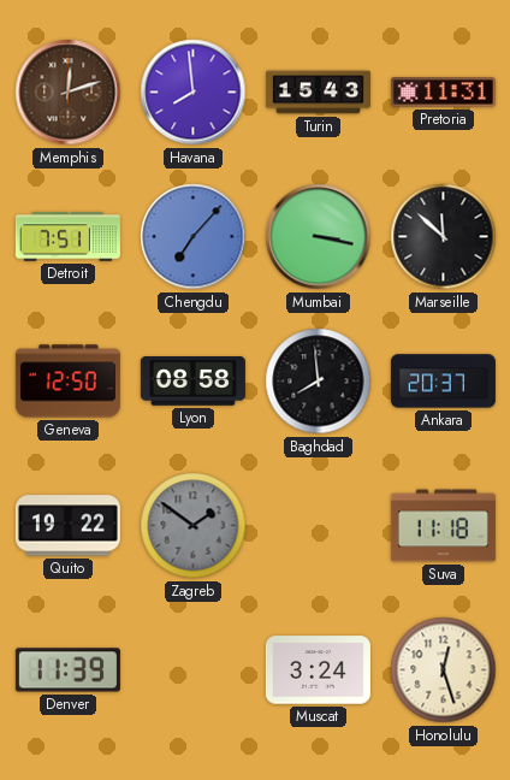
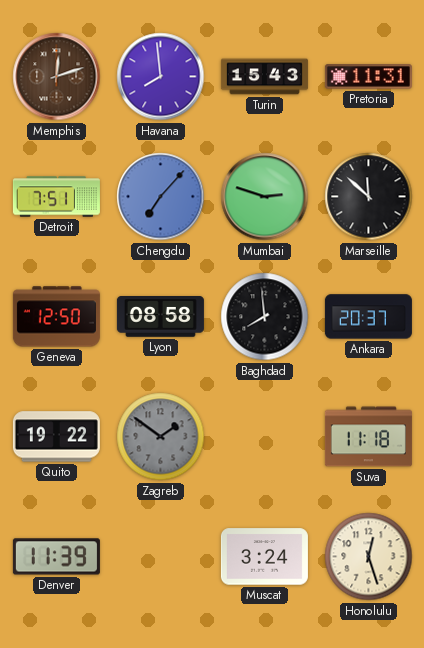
Mumbai: 3:17 -> 2:48
